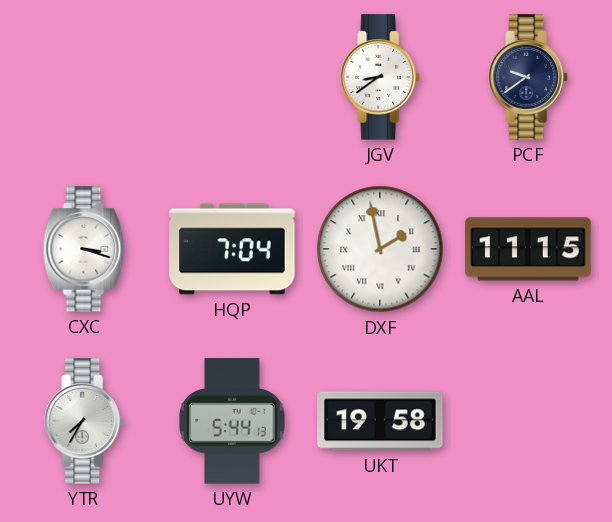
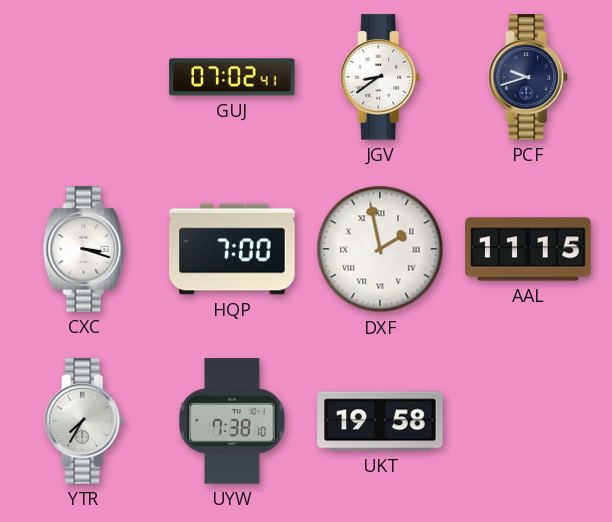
GUJ: none -> 07:02
PCF: 9:39 -> 9:42
HQP: 7:04 -> 7:00
UYW: 5:44 -> 7:38
